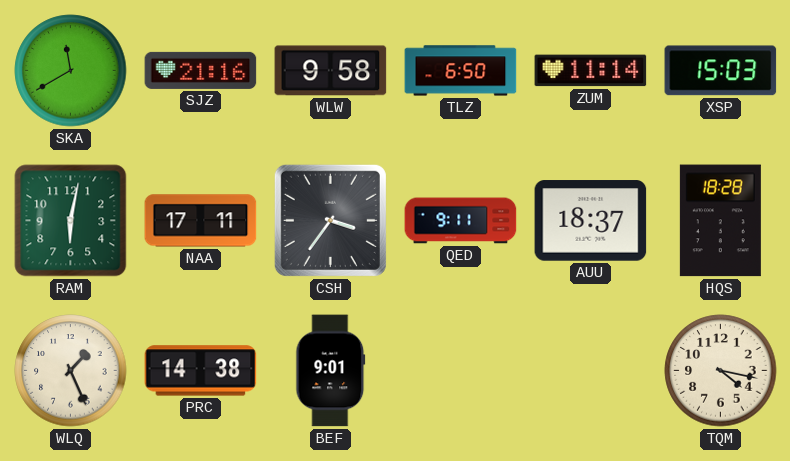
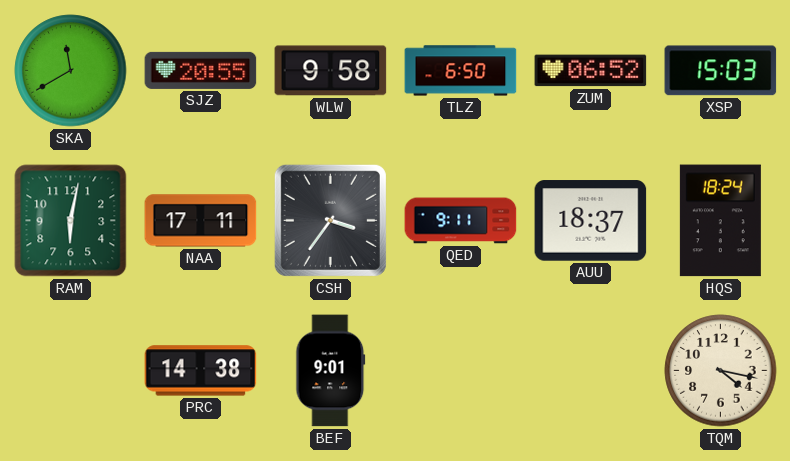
SJZ: 21:16 -> 20:55
ZUM: 11:14 -> 06:52
HQS: 18:28 -> 18:24
WLQ: 1:26 -> none
